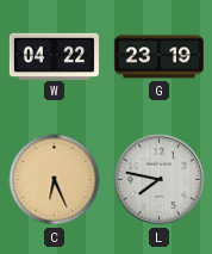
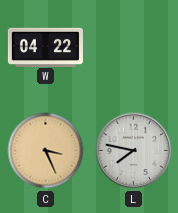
G: 23:19 -> none
C: 6:26 -> 3:26
